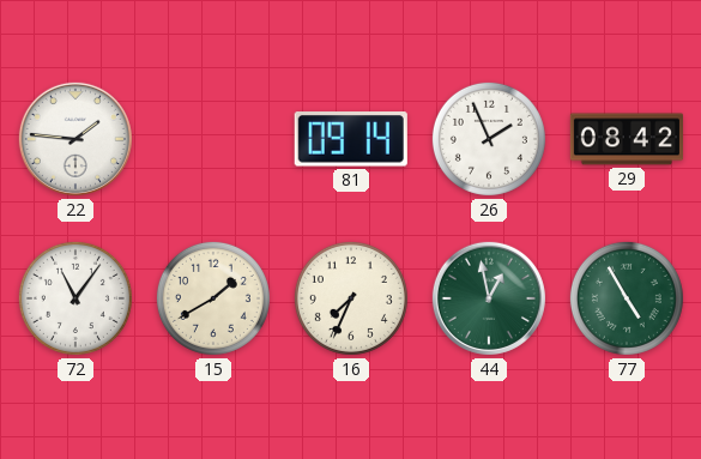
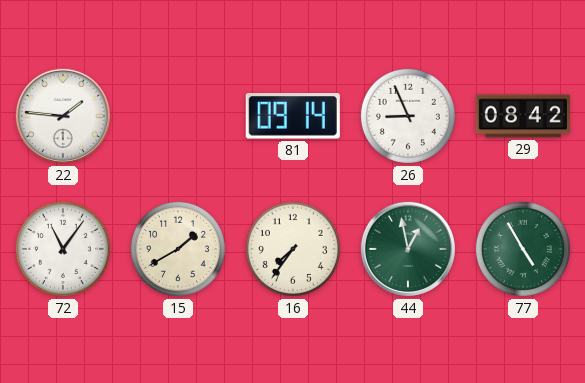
26: 1:56 -> 8:56
16: 7:34 -> 7:36
